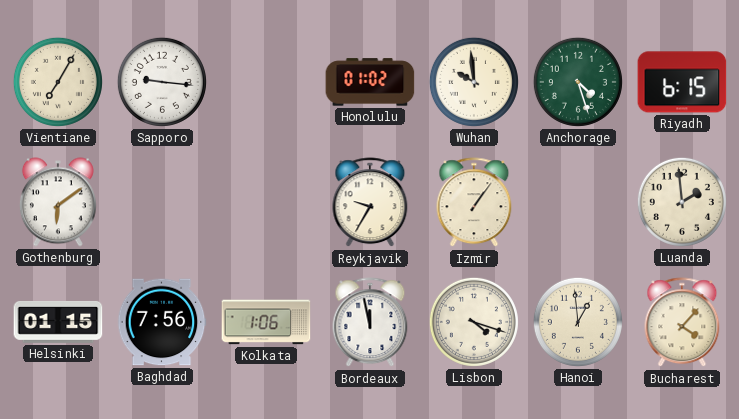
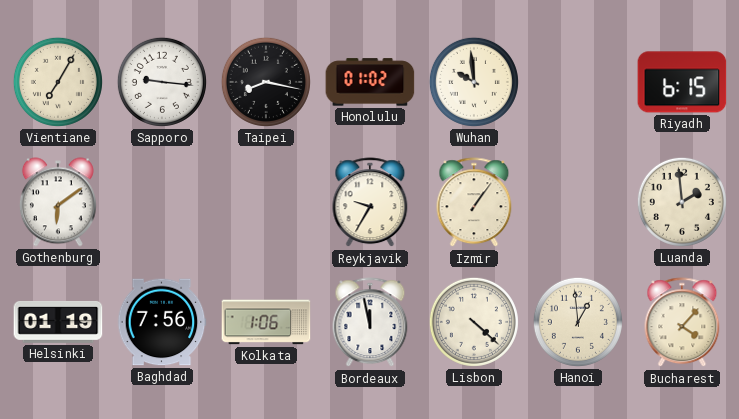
Taipei: none -> 8:17
Anchorage: 4:27 -> none
Helsinki: 01:15 -> 01:19
Lisbon: 4:18 -> 4:22
